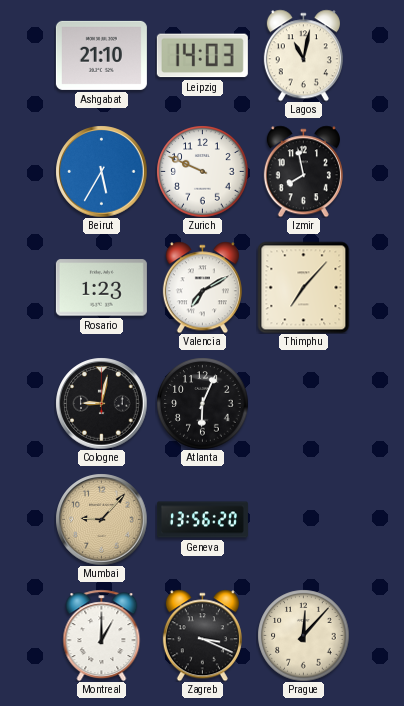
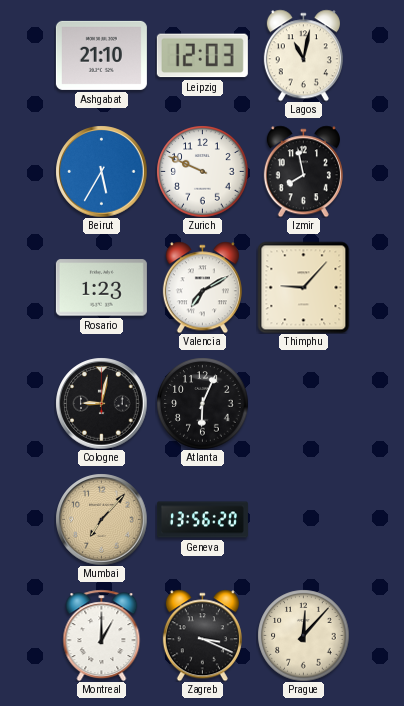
Leipzig: 14:03 -> 12:03
Thimphu: 7:07 -> 9:07
Mumbai: 9:07 -> 7:07
